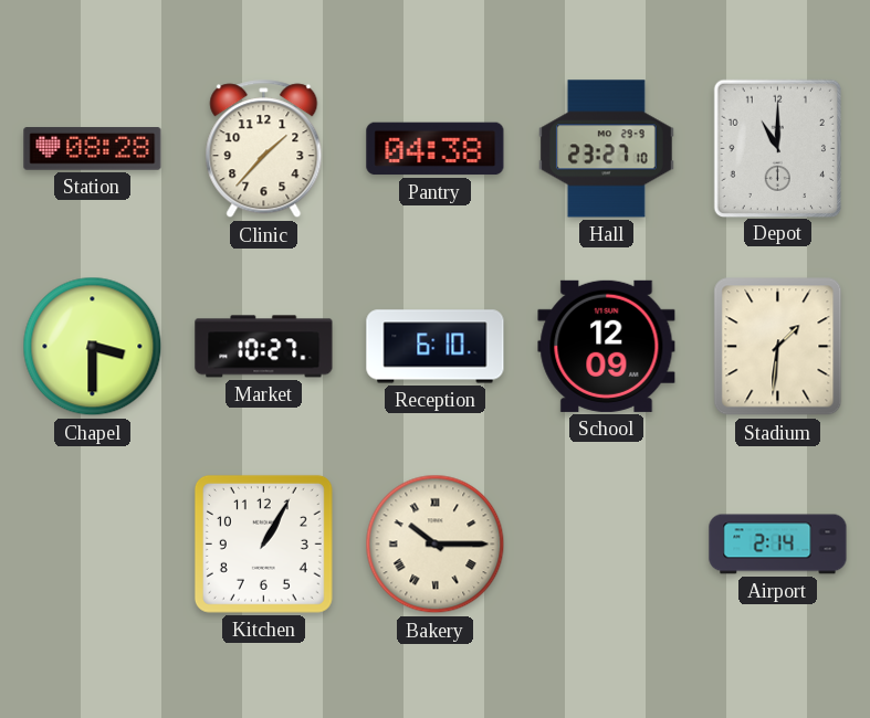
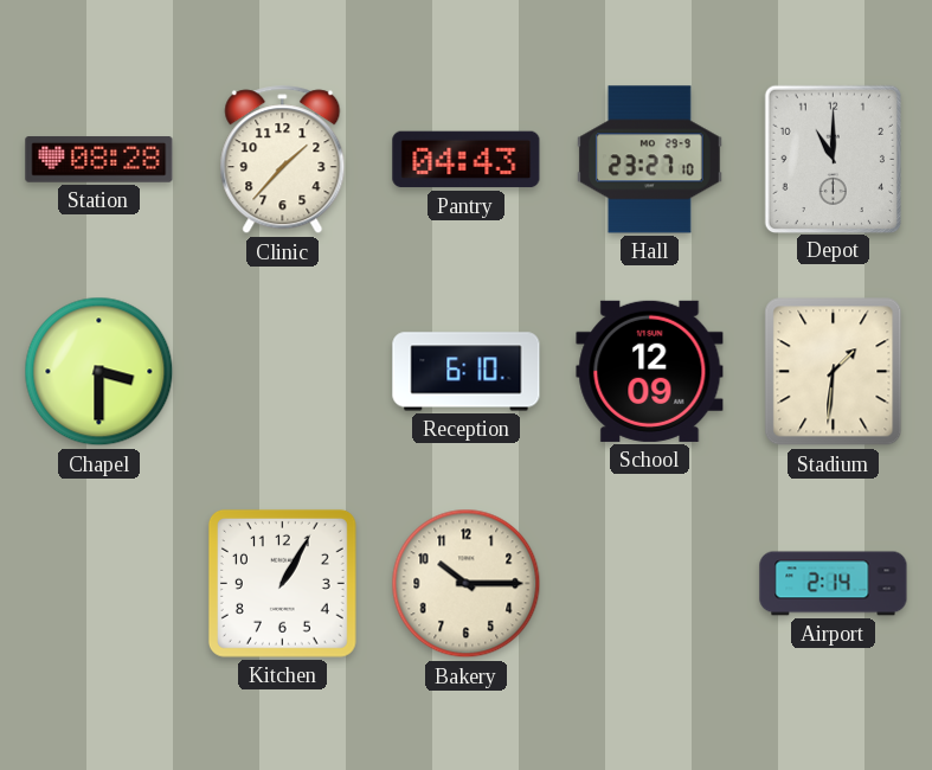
Pantry: 04:38 -> 04:43
Market: 10:27 -> none
Bakery numerals: Roman -> Arabic
